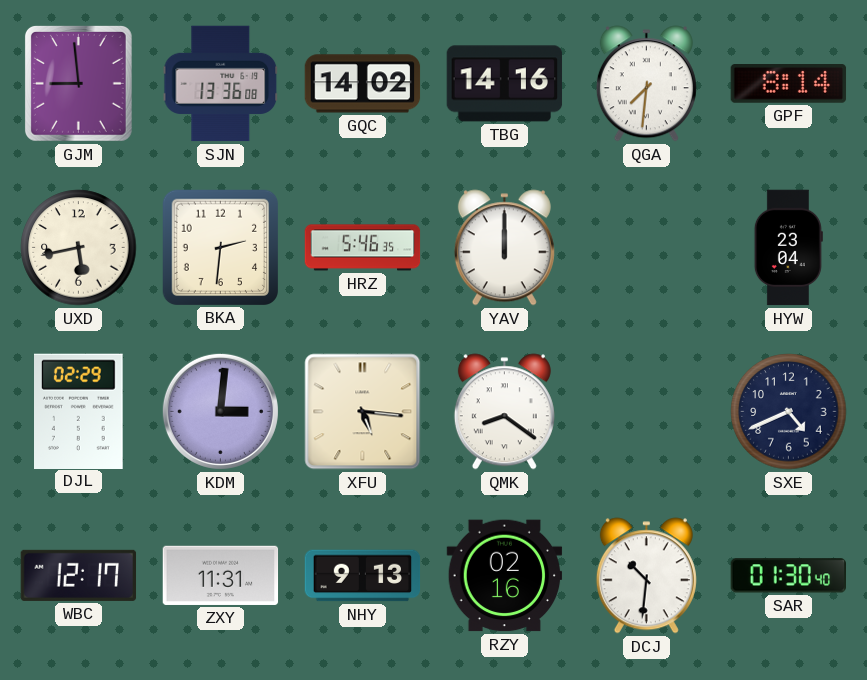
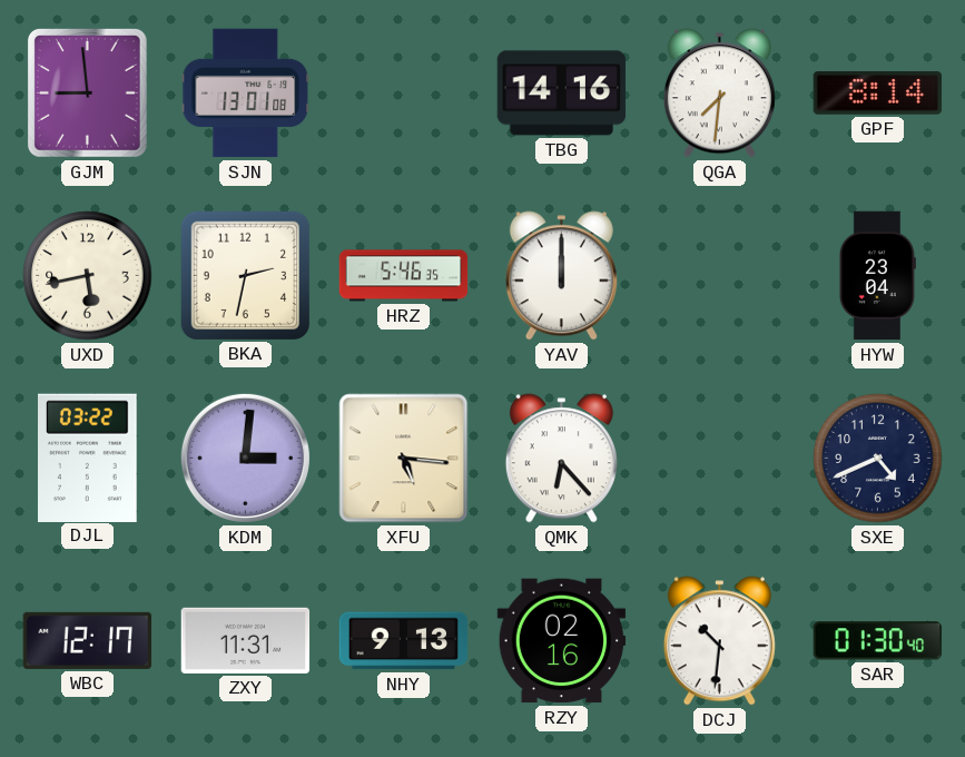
SJN: 13:36 -> 13:01
GQC: 14:02 -> none
BKA: 2:31 -> 2:32
DJL: 02:29 -> 03:22
QMK: 8:21 -> 6:23
